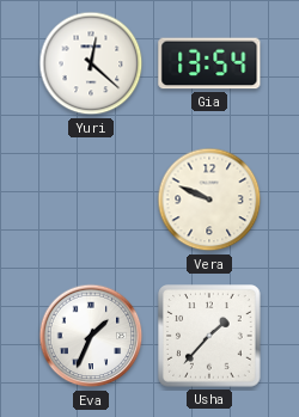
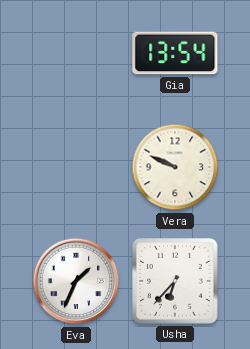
Yuri: 12:22 -> none
Usha: 1:37 -> 6:37
